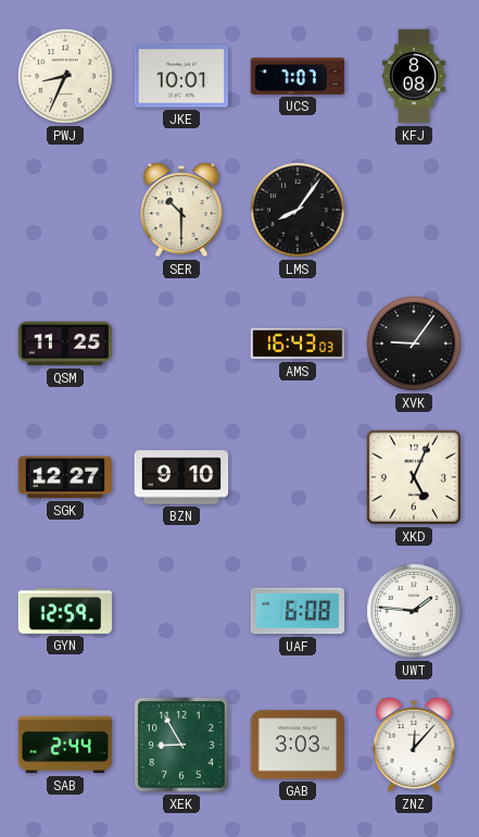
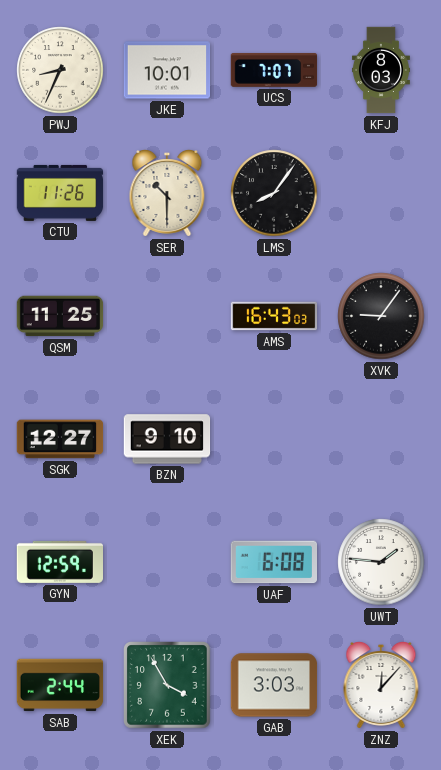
KFJ: 8:08 -> 8:03
CTU: none -> 11:26
XKD: 5:04 -> none
XEK: 8:55 -> 3:55
